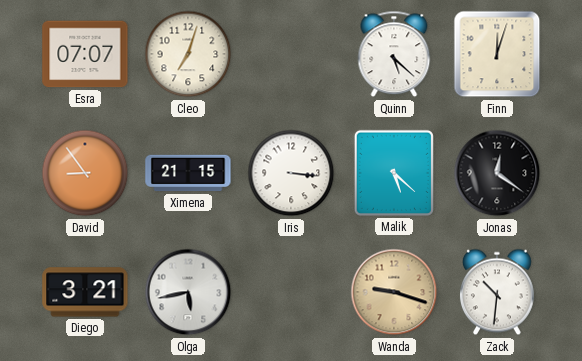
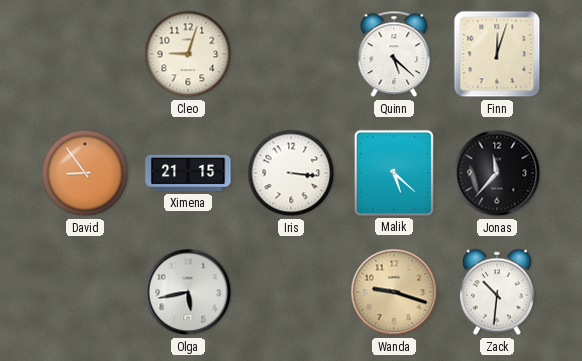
Esra: 07:07 -> none
Cleo: 7:03 -> 9:03
Jonas: 12:21 -> 11:37
Diego: 3:21 -> none
